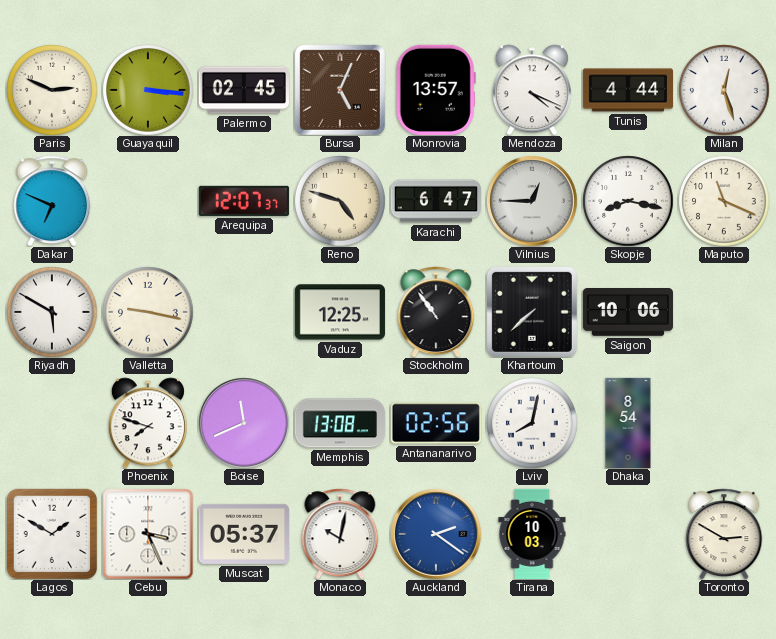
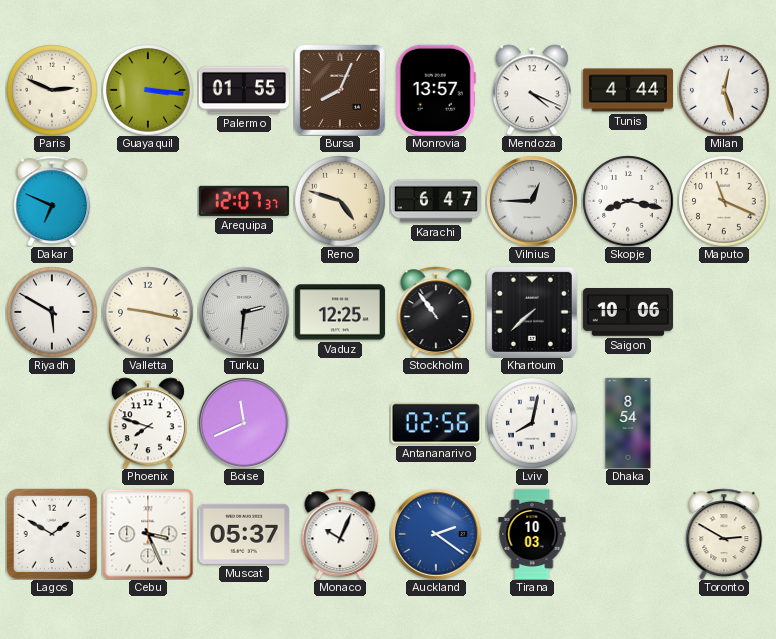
Palermo: 02:45 -> 01:55
Bursa: 5:04 -> 8:04
Turku: none -> 2:31
Memphis: 13:08 -> none
Monaco: 10:02 -> 10:04
